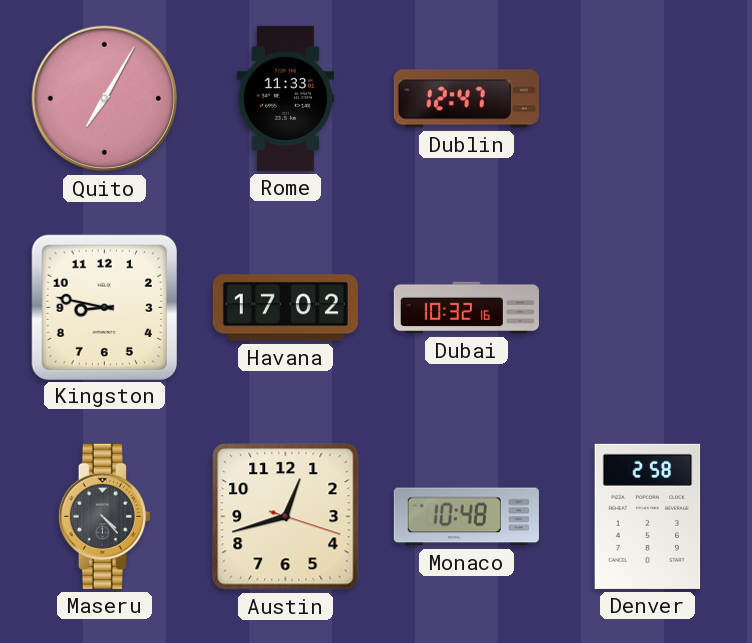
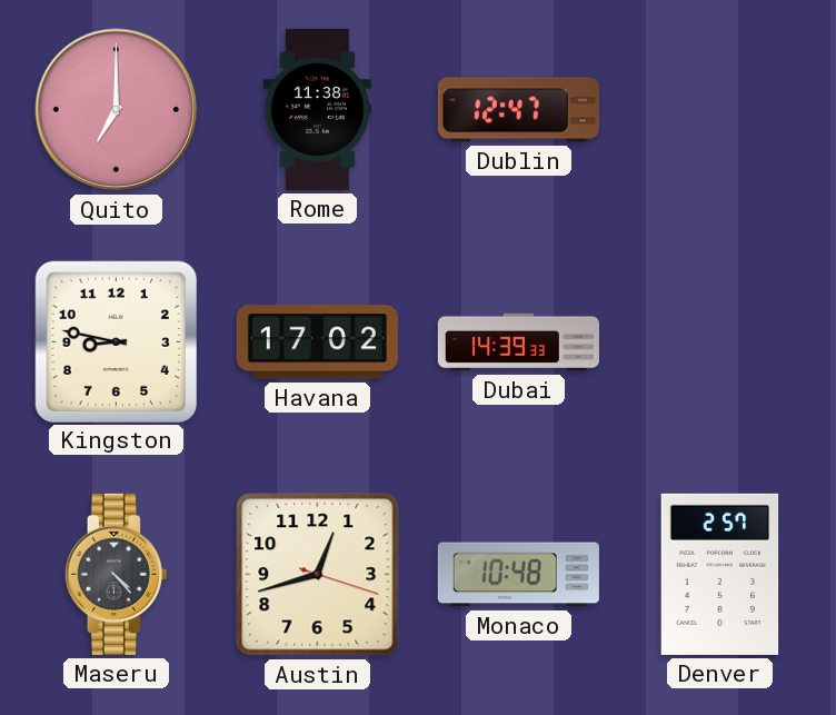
Quito: 7:05 -> 7:00
Rome: 11:33 -> 11:38
Dubai: 10:32 -> 14:39
Denver: 2:58 -> 2:57
